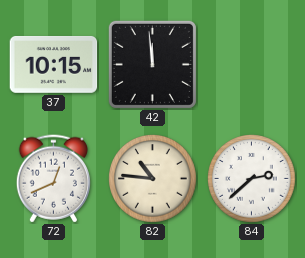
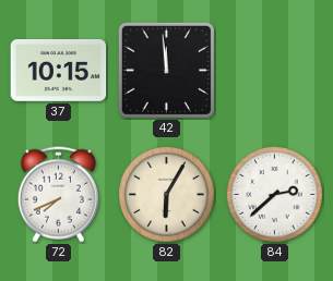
72: 12:41 -> 7:41
82: 10:46 -> 6:05
